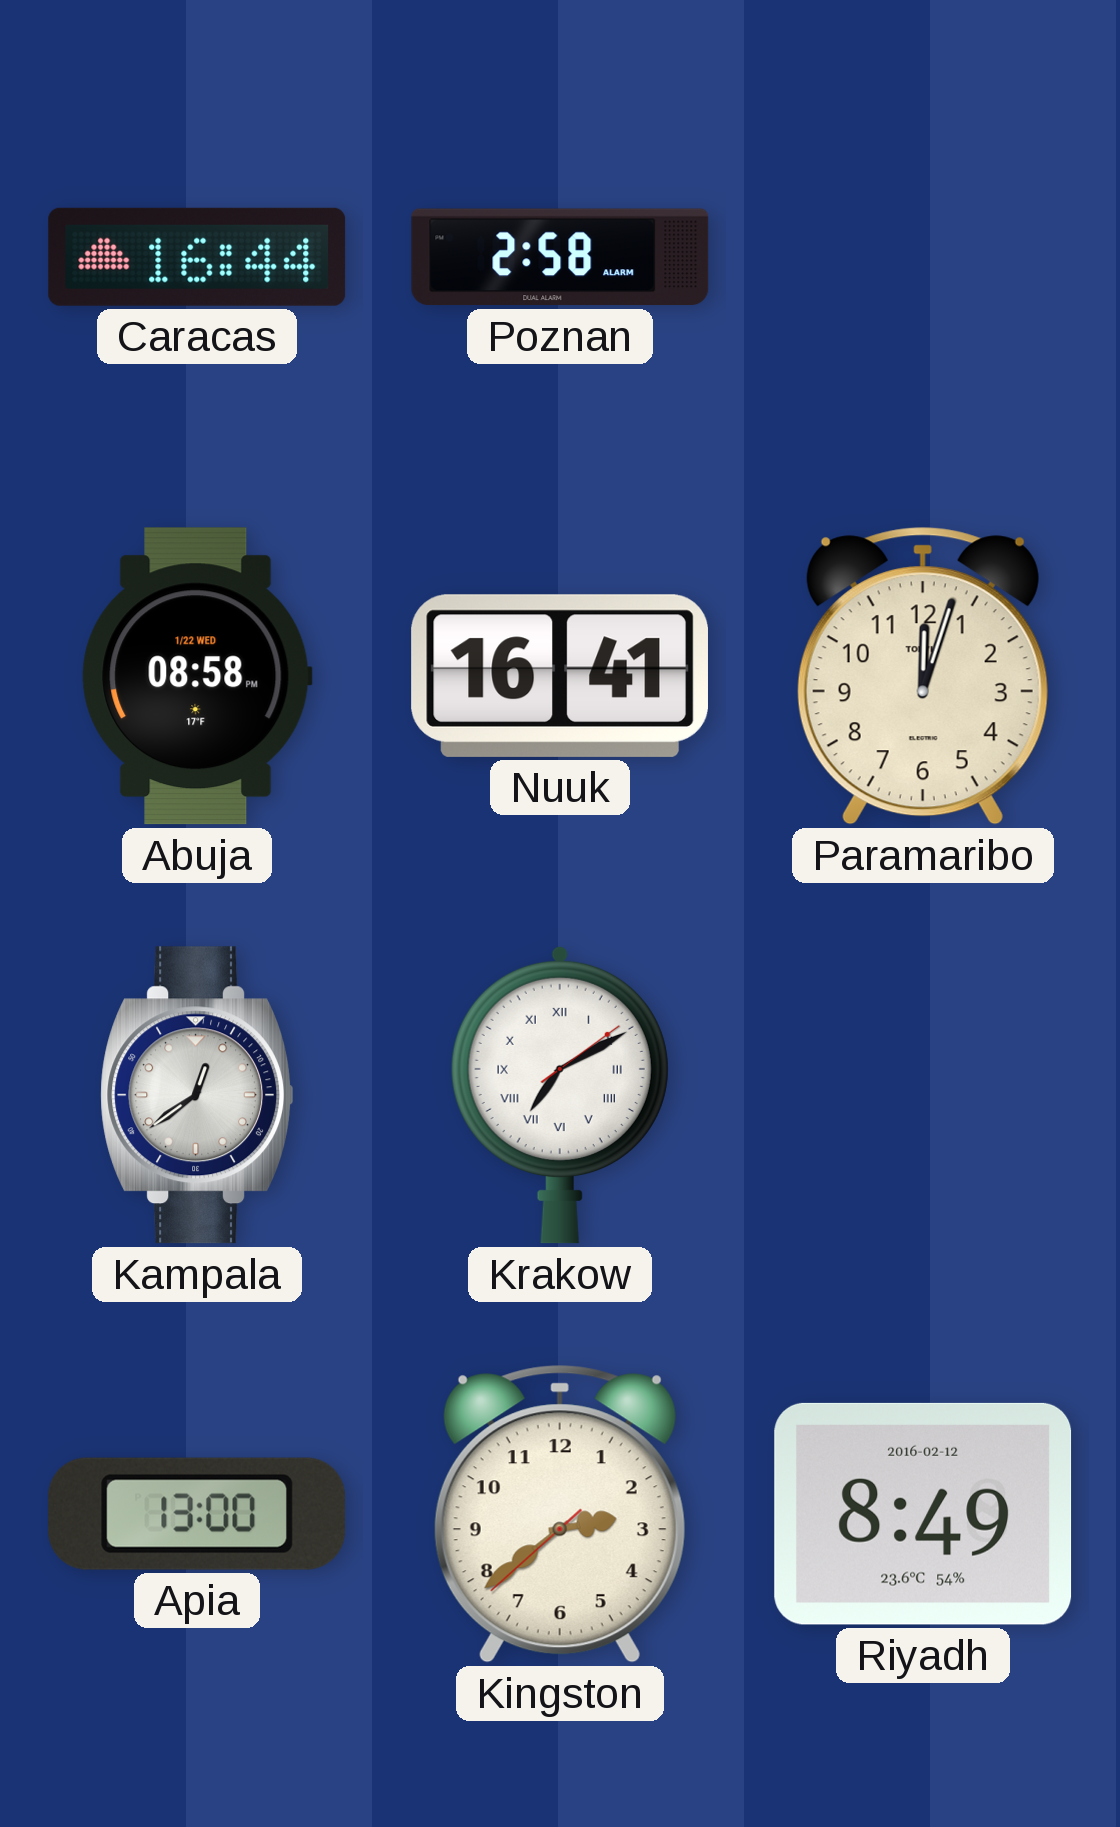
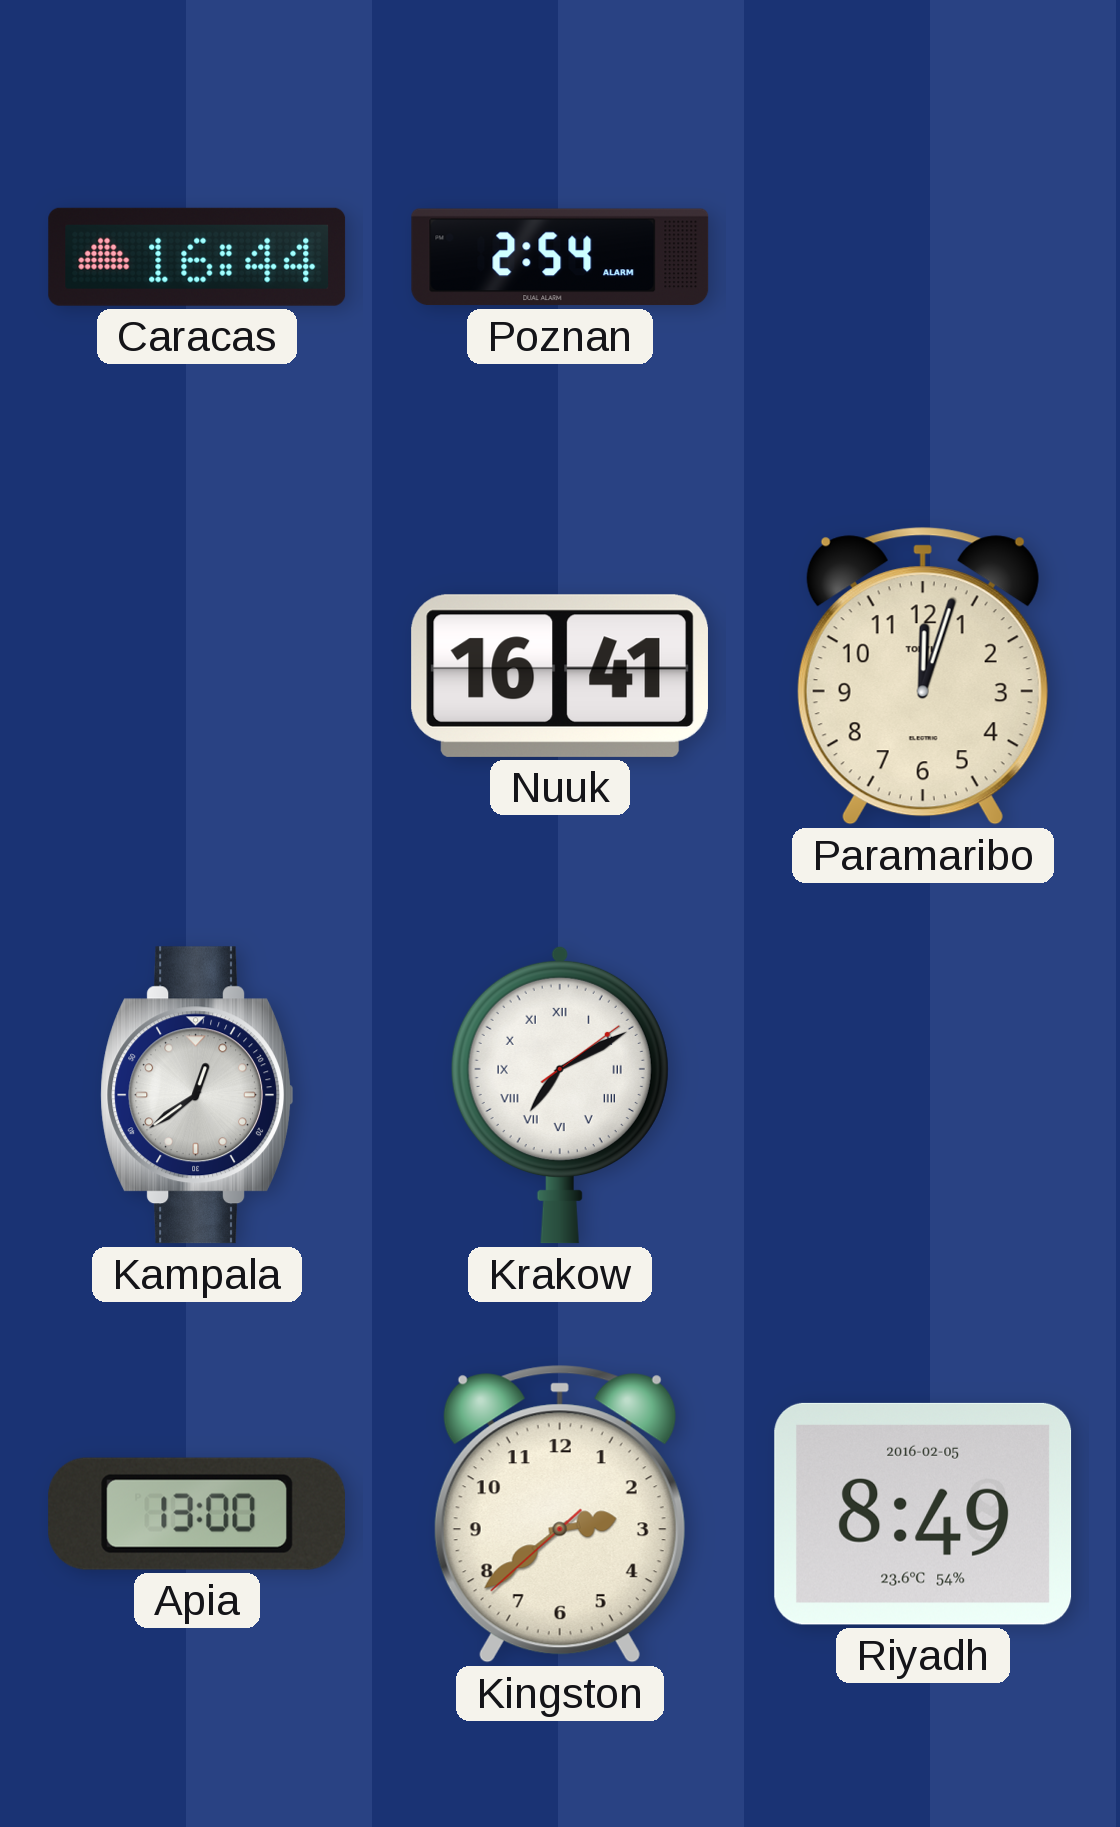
Poznan: 2:58 -> 2:54
Abuja: 08:58 -> none
Riyadh date: 2016-02-12 -> 2016-02-05
